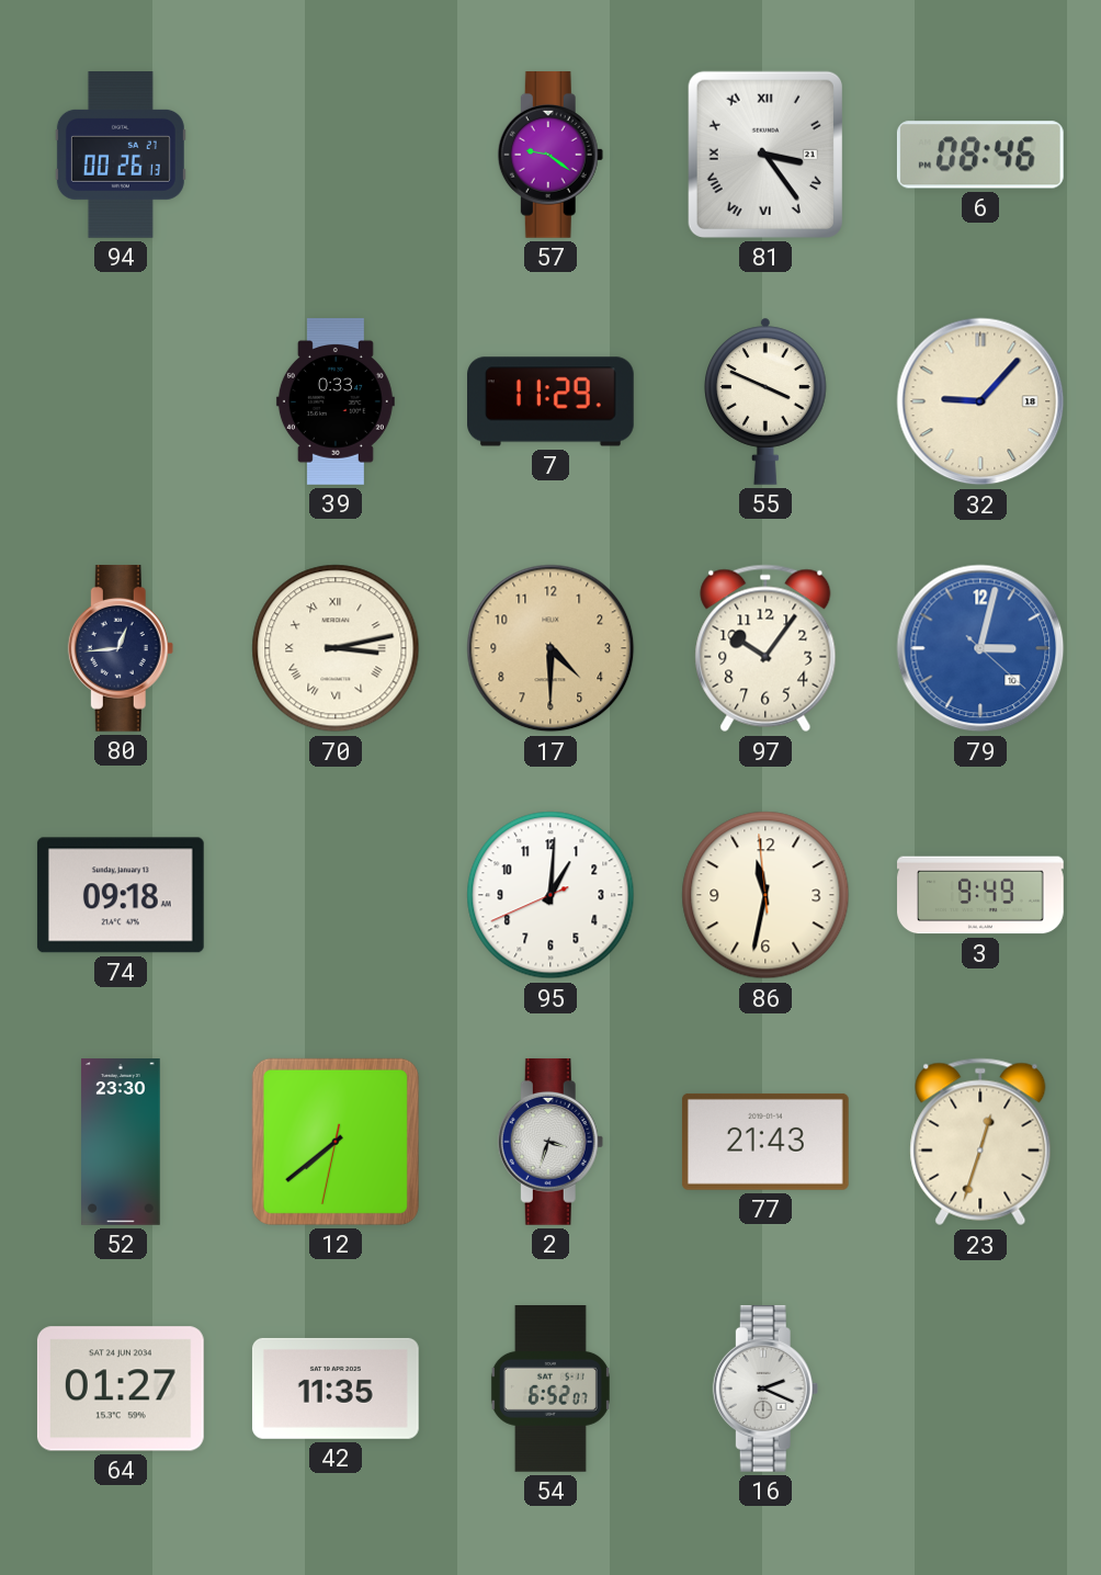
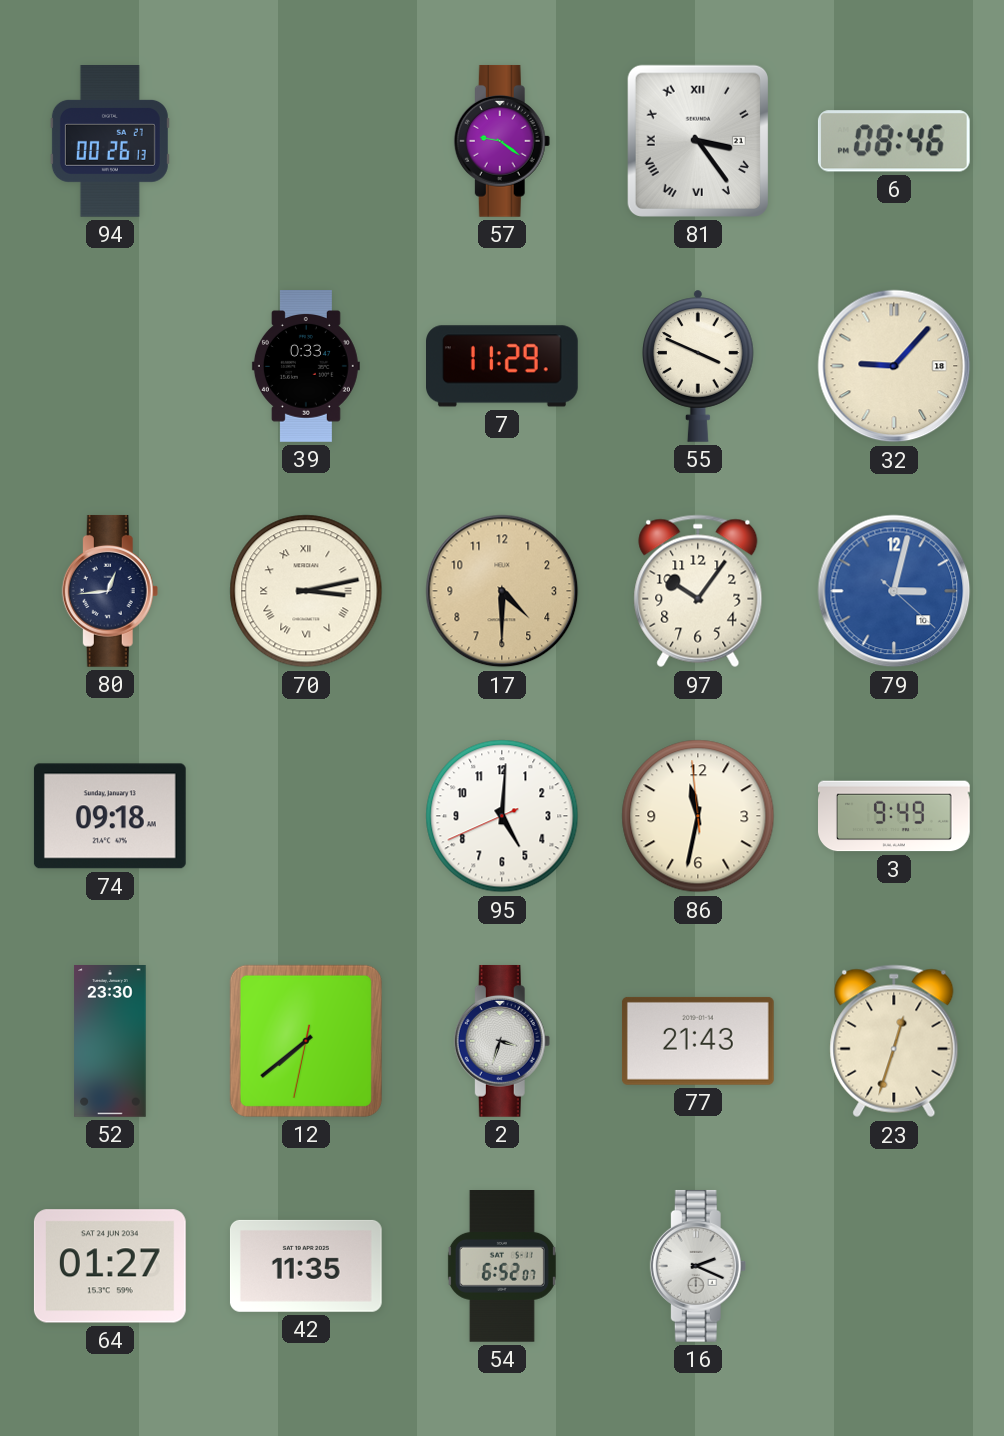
95: 1:00 -> 5:00
